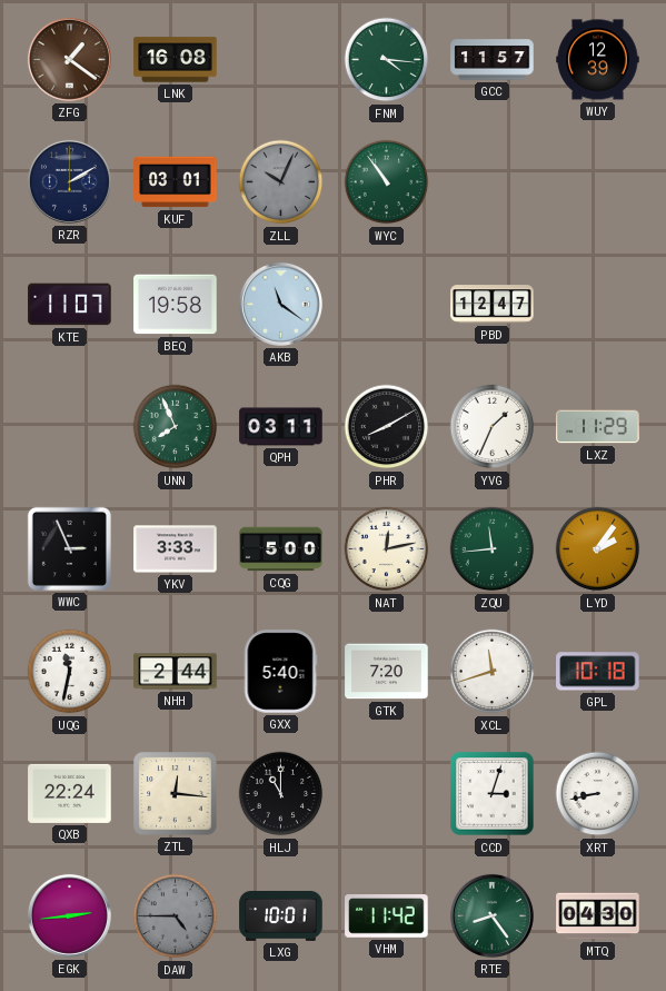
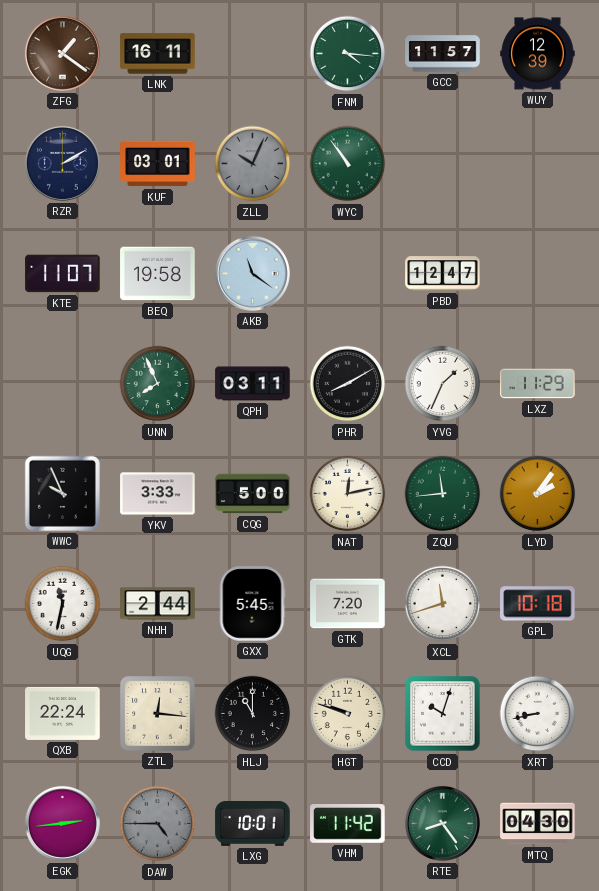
LNK: 16:08 -> 16:11
WWC: 2:56 -> 9:56
GXX: 5:40 -> 5:45
HGT: none -> 9:48
CCD: 3:03 -> 10:03
